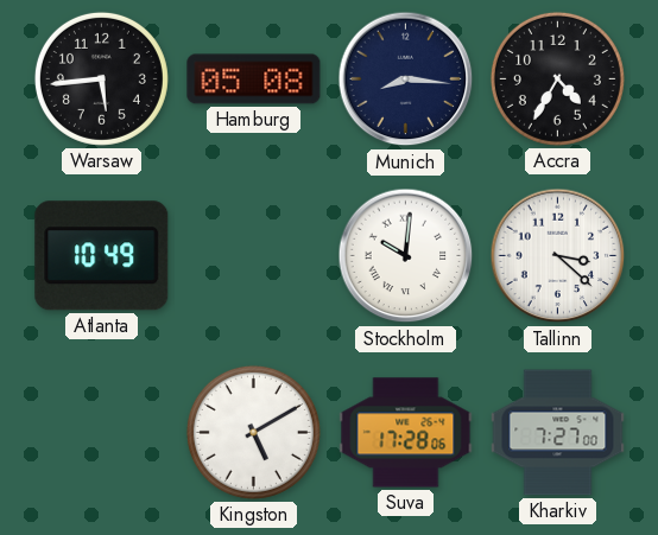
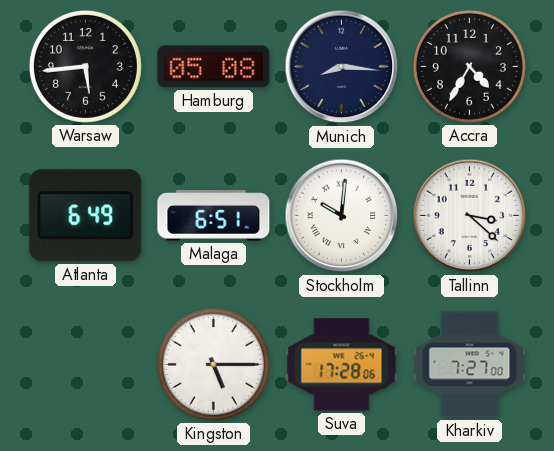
Atlanta: 10:49 -> 6:49
Malaga: none -> 6:51
Kingston: 5:10 -> 5:15
